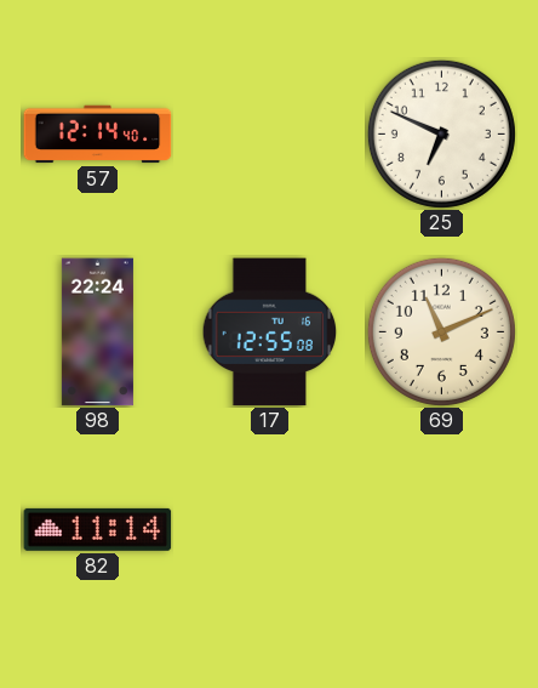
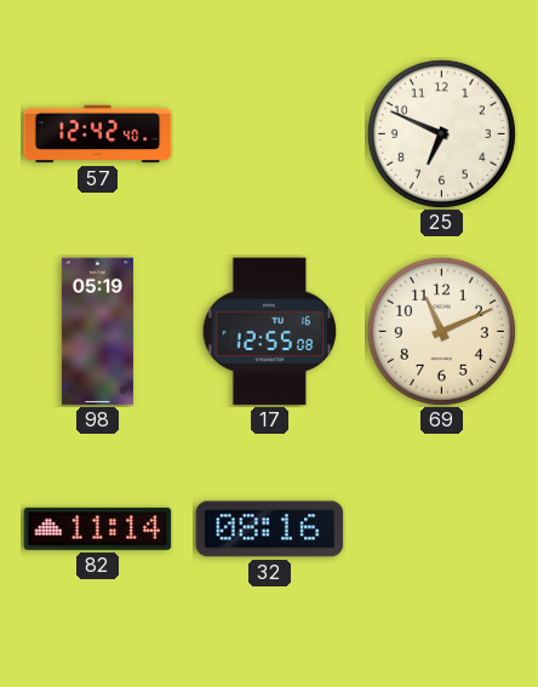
57: 12:14 -> 12:42
98: 22:24 -> 05:19
32: none -> 08:16
